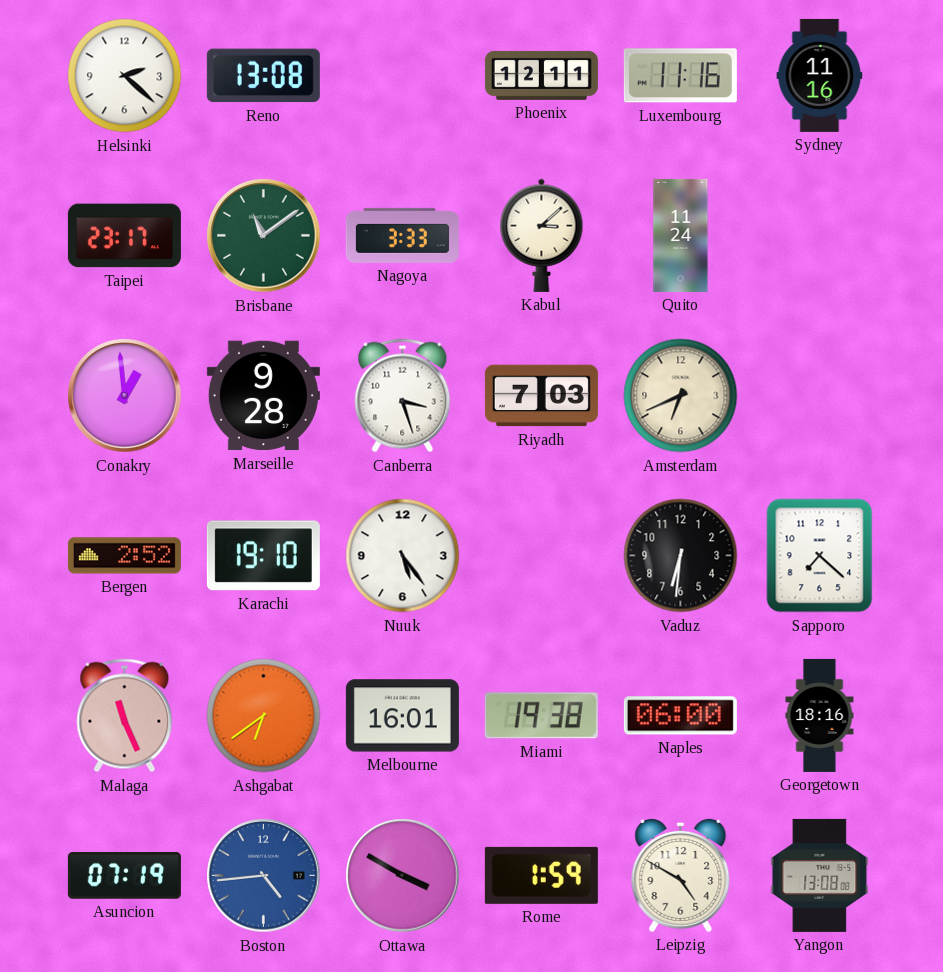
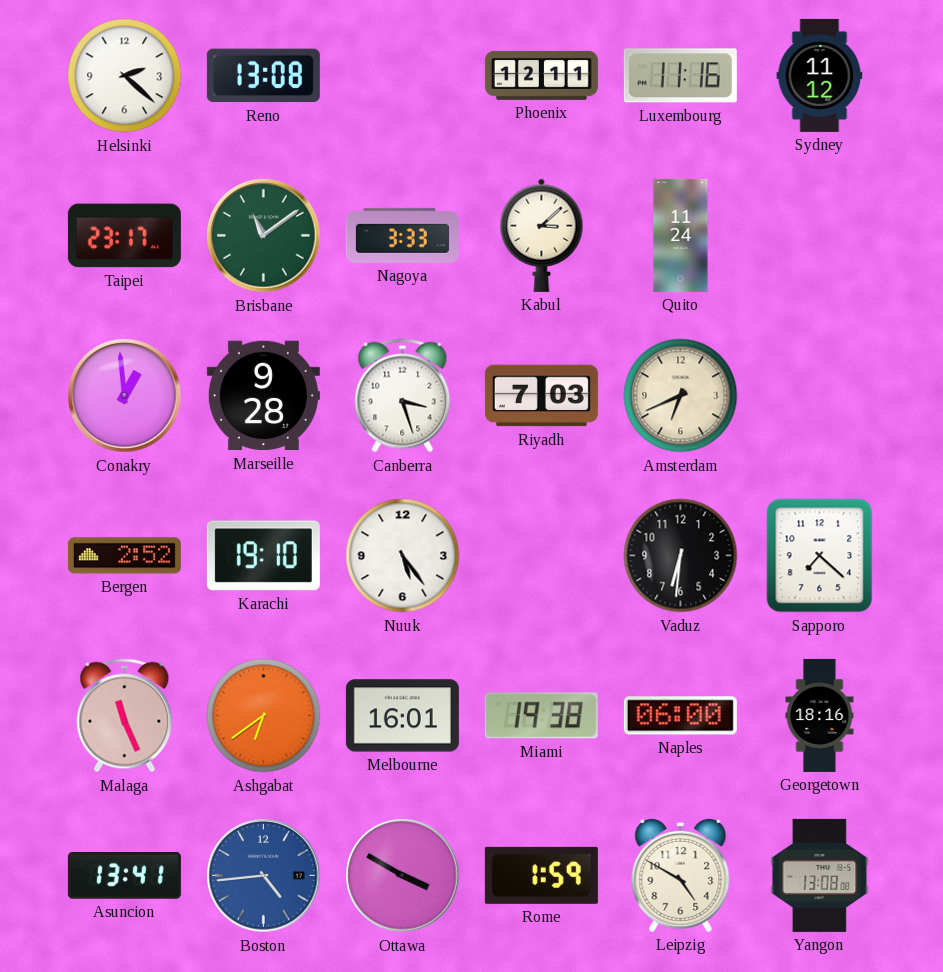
Sydney: 11:16 -> 11:12
Asuncion: 07:19 -> 13:41
